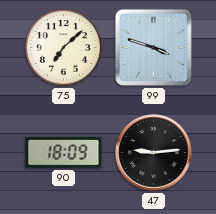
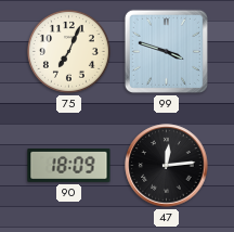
75: 7:08 -> 7:04
47: 9:14 -> 12:14
